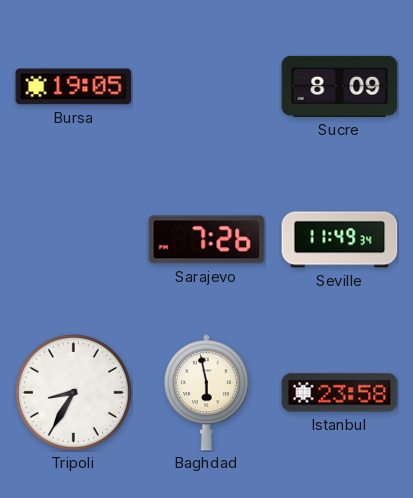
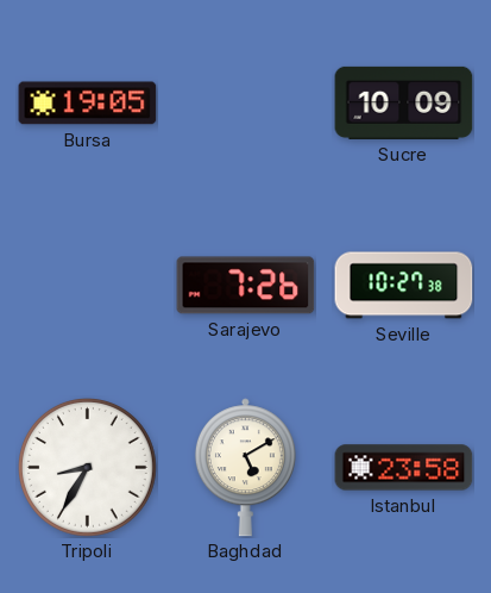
Sucre: 8:09 -> 10:09
Seville: 11:49 -> 10:27
Baghdad: 5:58 -> 5:10
